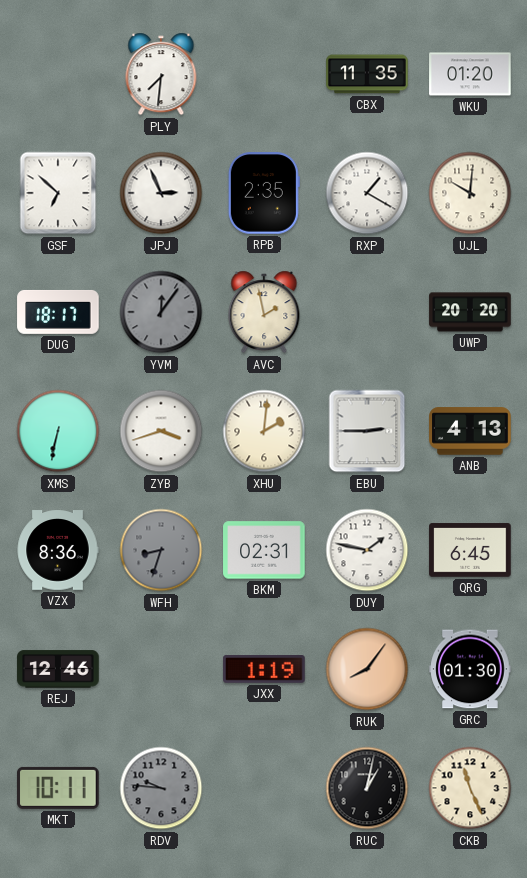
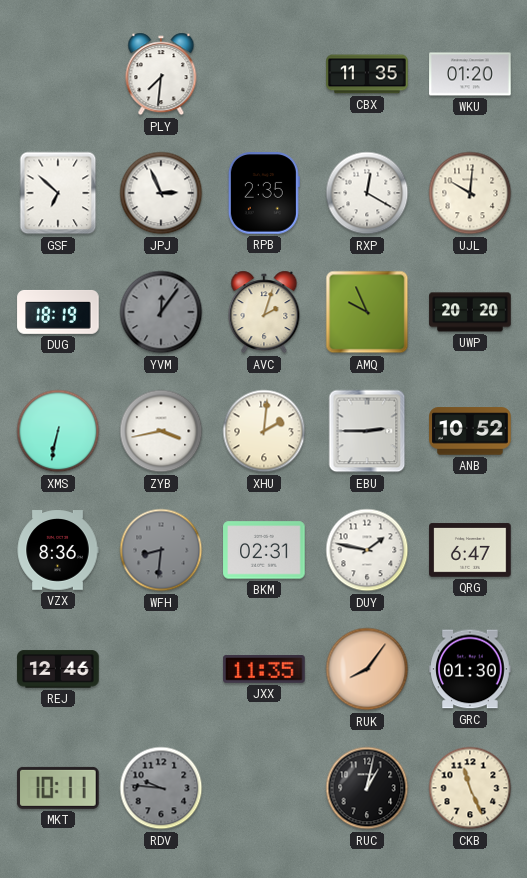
RXP: 1:20 -> 12:20
DUG: 18:17 -> 18:19
AVC: 1:58 -> 2:03
AMQ: none -> 9:56
ZYB: 3:42 -> 3:43
ANB: 4:13 -> 10:52
WFH: 8:33 -> 8:31
QRG: 6:45 -> 6:47
JXX: 1:19 -> 11:35
